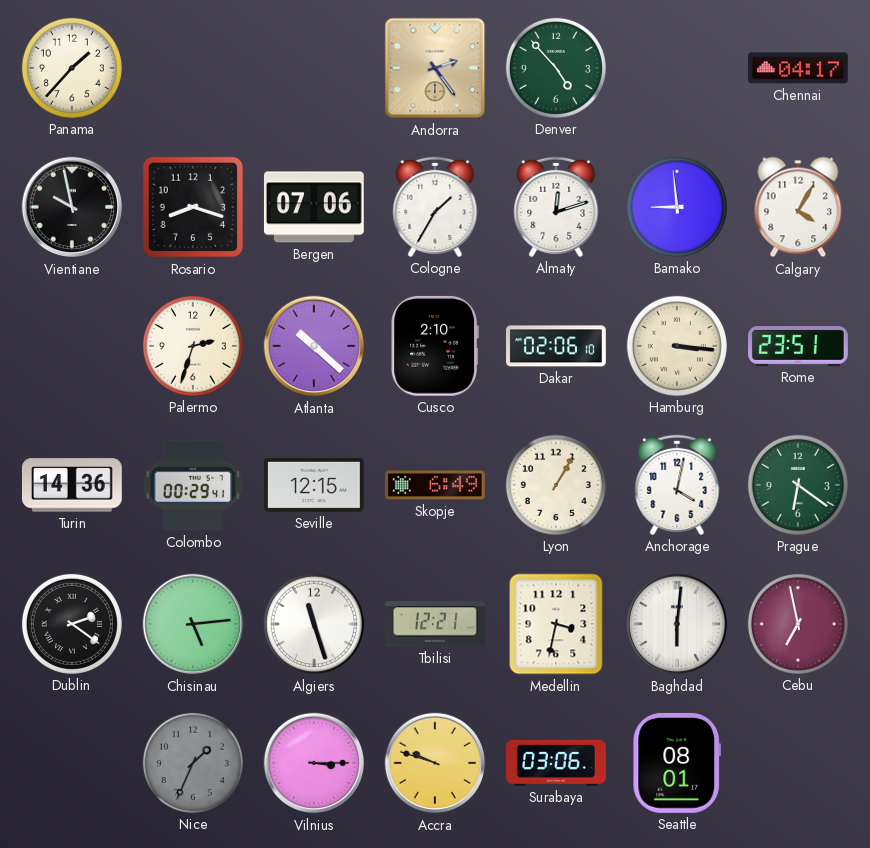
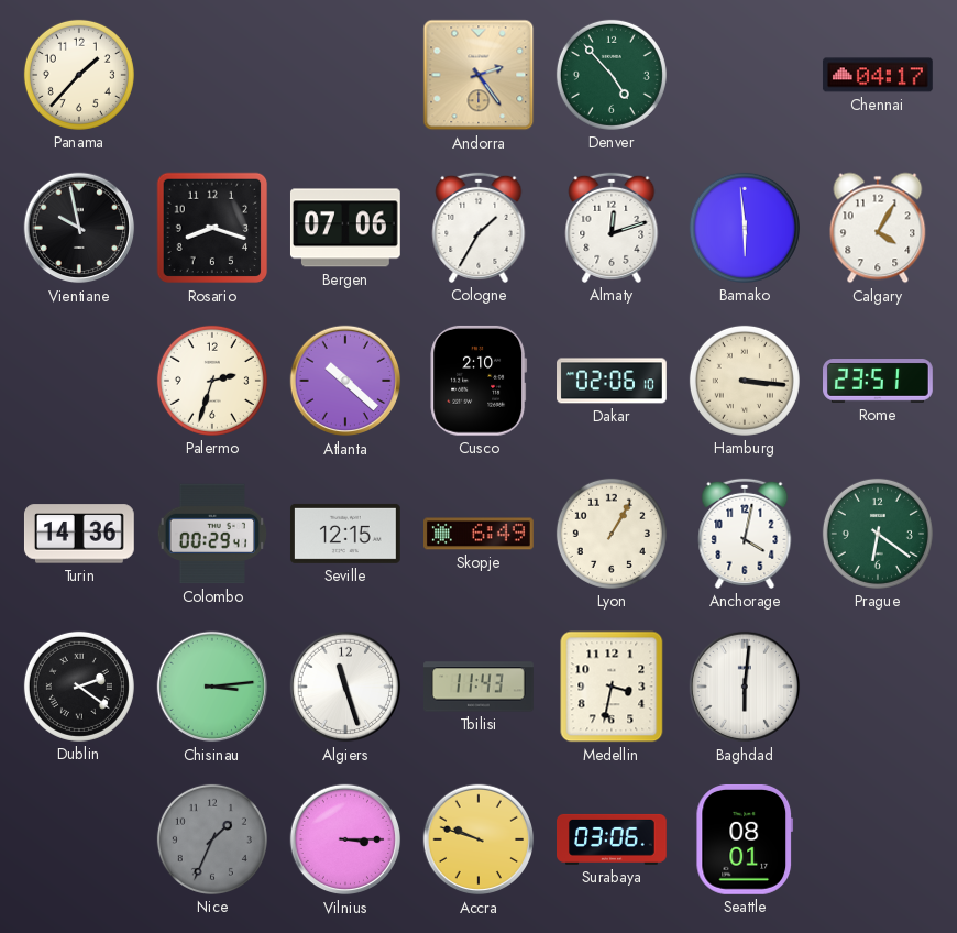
Bamako: 8:59 -> 5:59
Chisinau: 5:14 -> 3:14
Tbilisi: 12:21 -> 11:43
Cebu: 6:58 -> none
